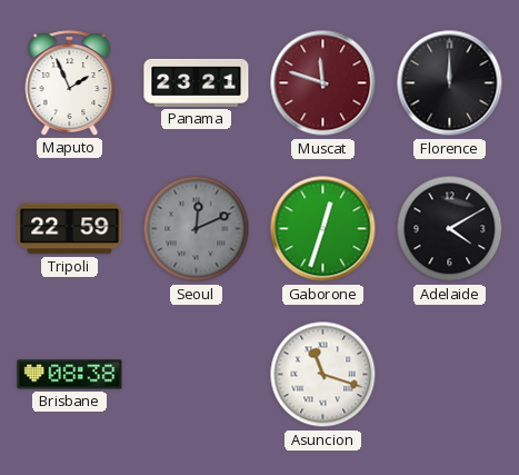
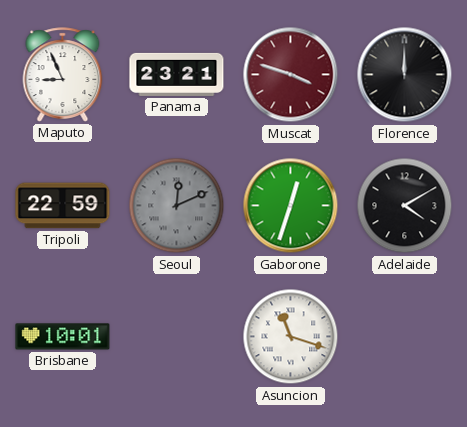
Maputo: 1:56 -> 8:56
Muscat: 11:48 -> 3:48
Brisbane: 08:38 -> 10:01
